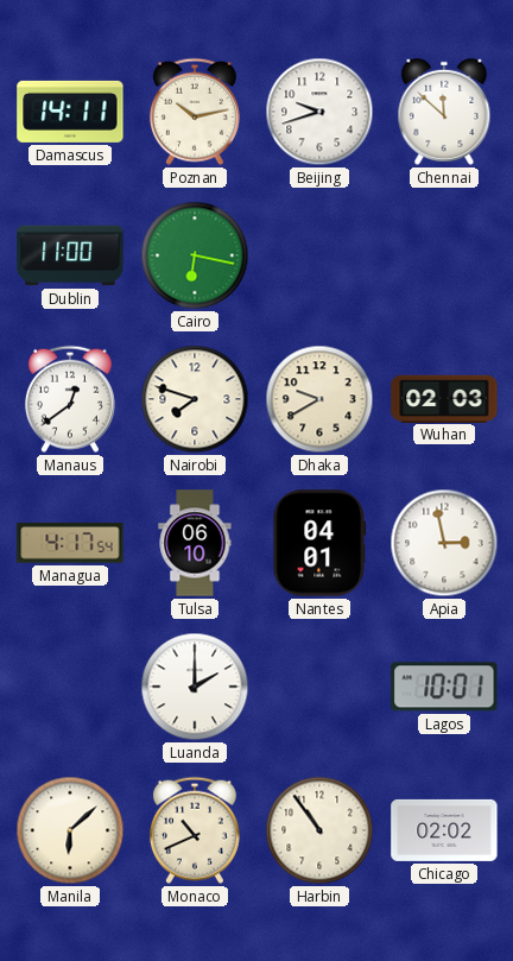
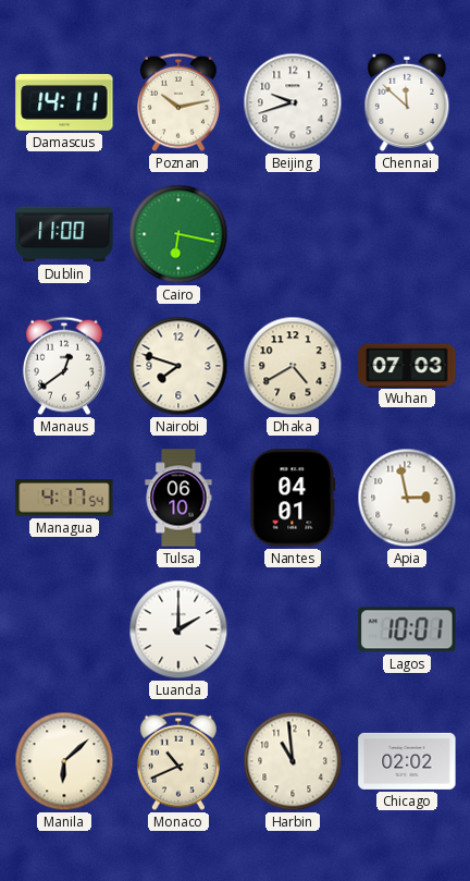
Dhaka: 9:40 -> 4:40
Wuhan: 02:03 -> 07:03
Harbin: 10:54 -> 10:59
